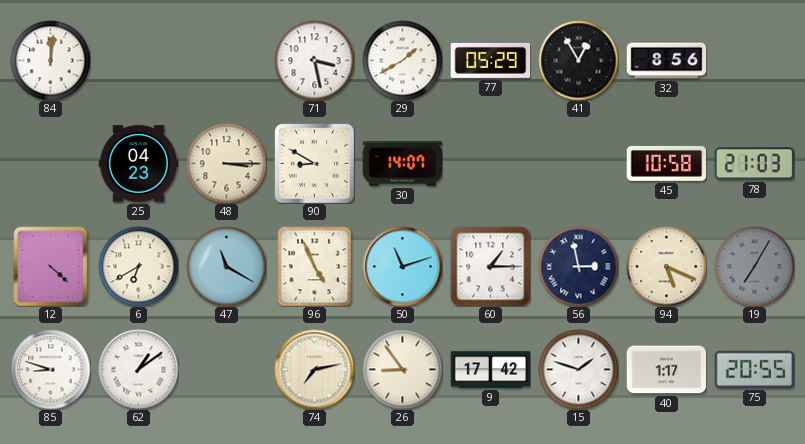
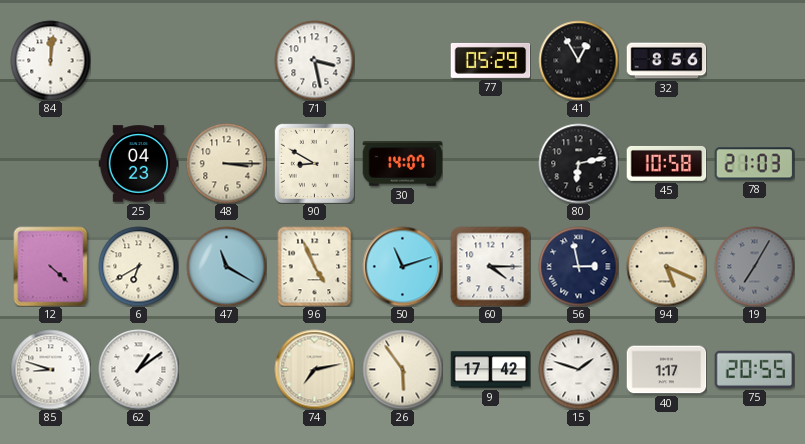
29: 1:40 -> none
80: none -> 6:13
60: 1:15 -> 4:15
26: 8:54 -> 5:54
